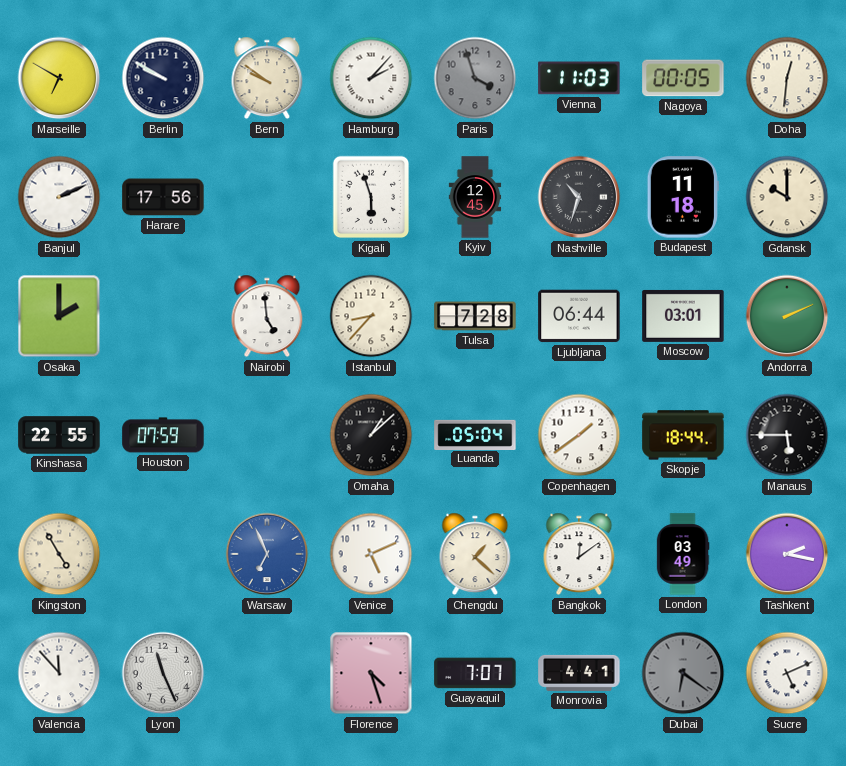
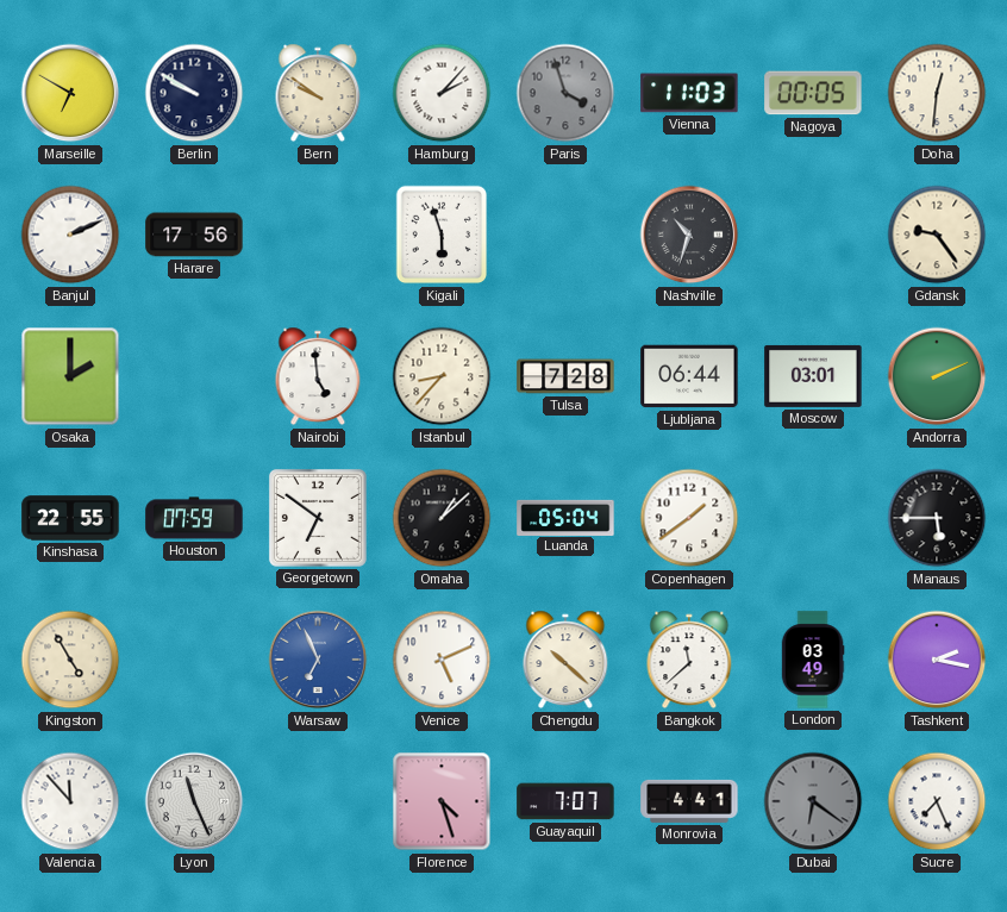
Kyiv: 12:45 -> none
Budapest: 11:18 -> none
Gdansk: 10:00 -> 9:24
Georgetown: none -> 6:51
Skopje: 18:44 -> none
Chengdu: 1:22 -> 10:22
Bangkok: 12:09 -> 11:38
Sucre: 5:11 -> 7:26
